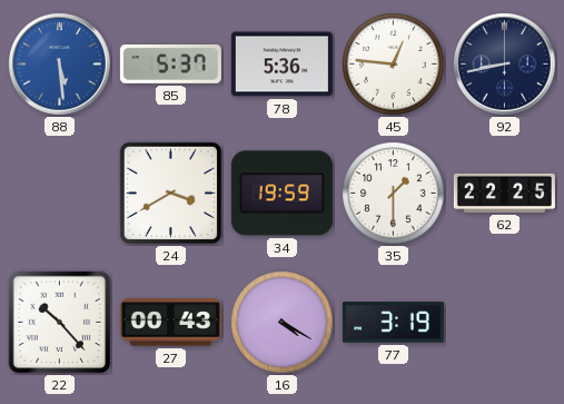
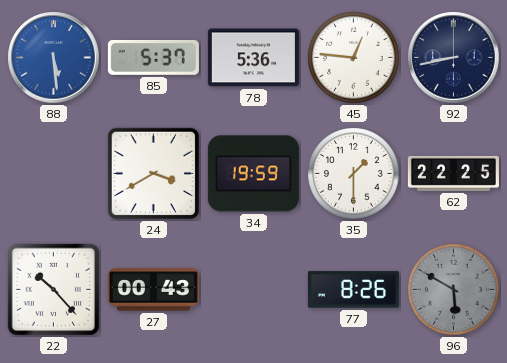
16: 4:20 -> none
77: 3:19 -> 8:26
96: none -> 5:50
